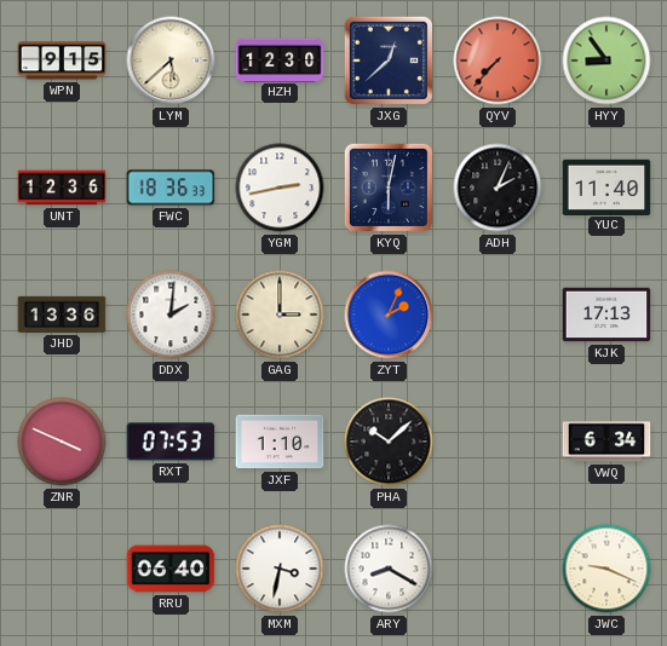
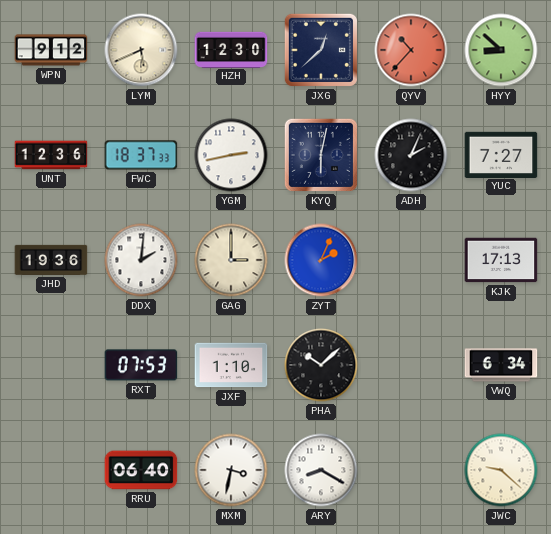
WPN: 9:15 -> 9:12
LYM: 5:38 -> 5:41
QYV: 7:37 -> 10:37
HYY: 8:54 -> 8:52
FWC: 18:36 -> 18:37
YUC: 11:40 -> 7:27
JHD: 13:36 -> 19:36
ZNR: 3:49 -> none
JWC: 9:19 -> 9:22
